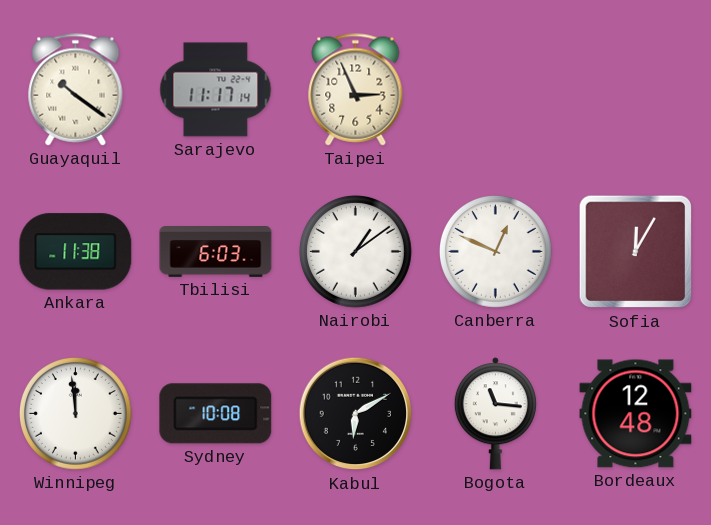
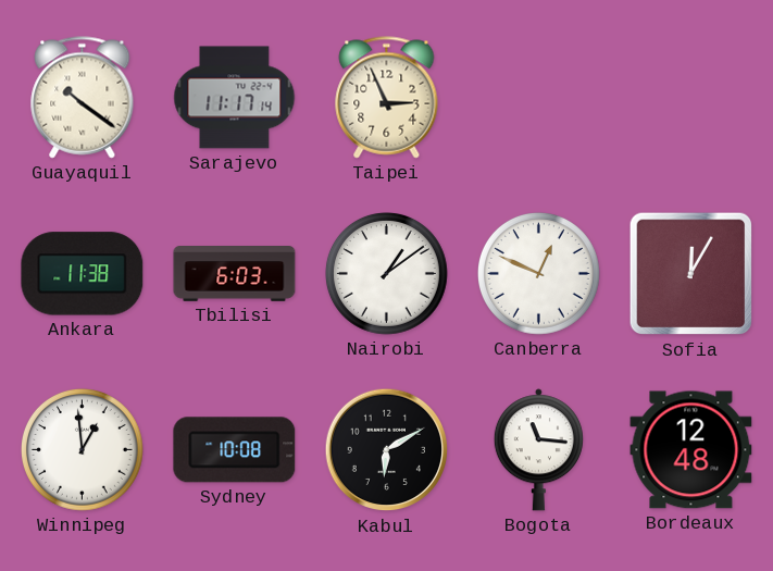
Winnipeg: 11:59 -> 12:59
